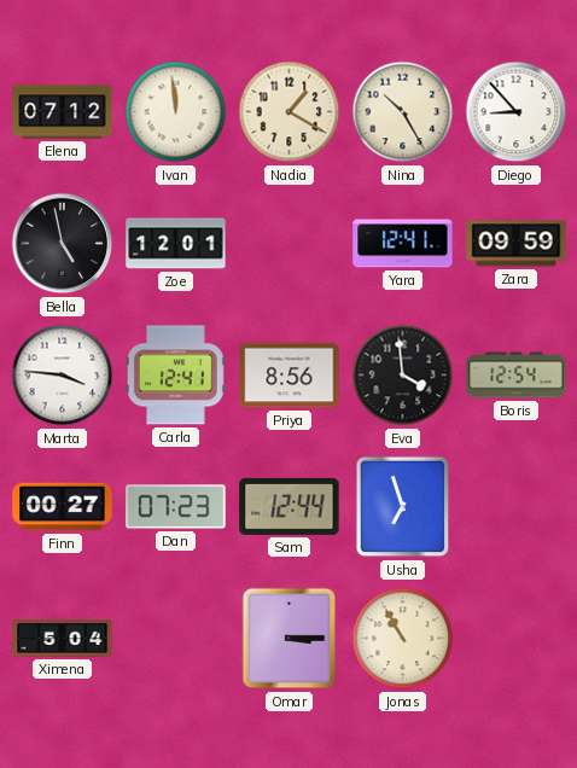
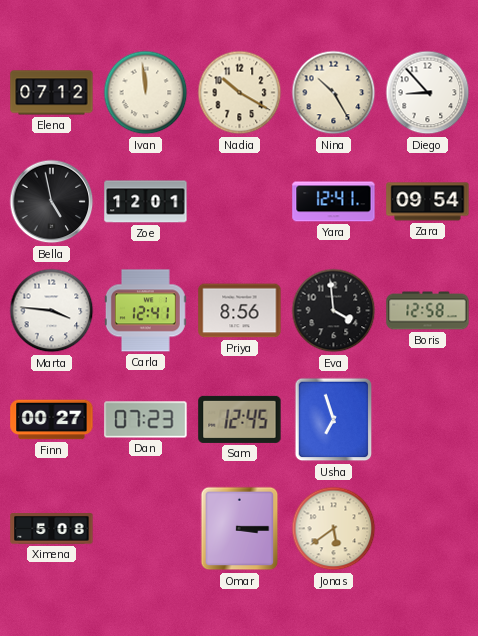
Nadia: 1:20 -> 10:20
Zara: 09:59 -> 09:54
Boris: 12:54 -> 12:58
Sam: 12:44 -> 12:45
Ximena: 5:04 -> 5:08
Jonas: 10:55 -> 5:39
